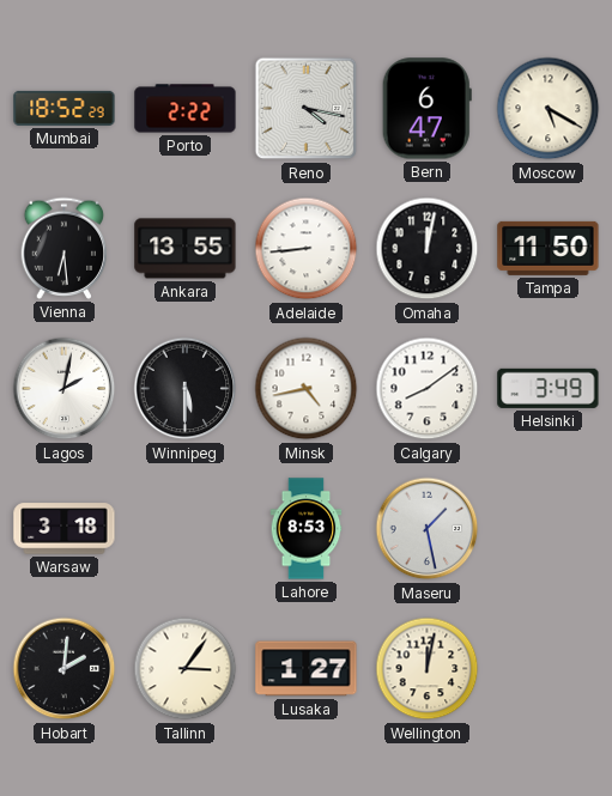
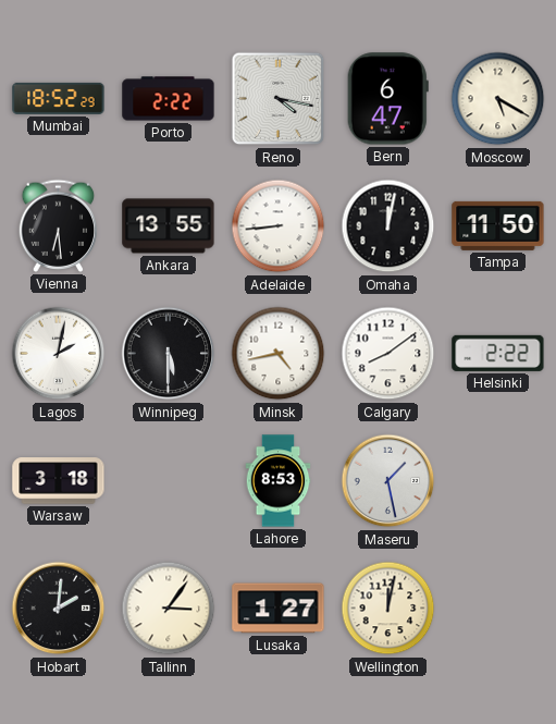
Helsinki: 3:49 -> 2:22
